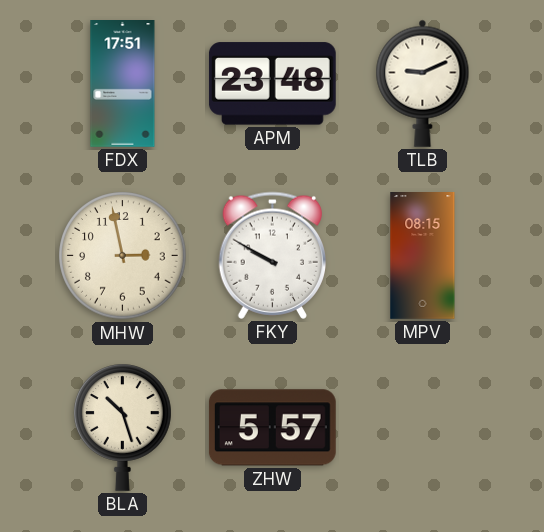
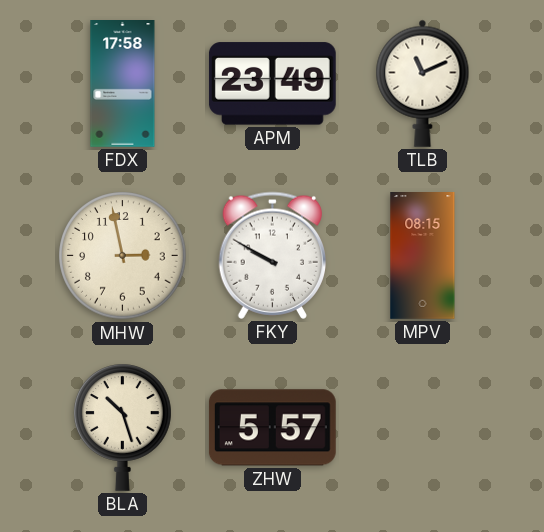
FDX: 17:51 -> 17:58
APM: 23:48 -> 23:49
TLB: 9:11 -> 11:11
